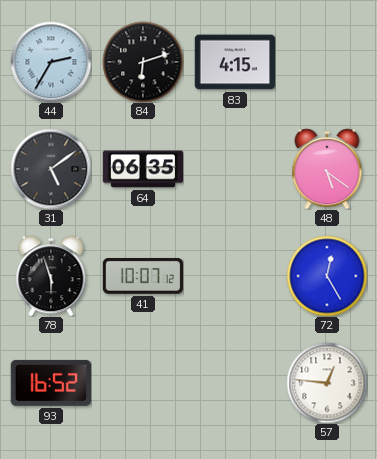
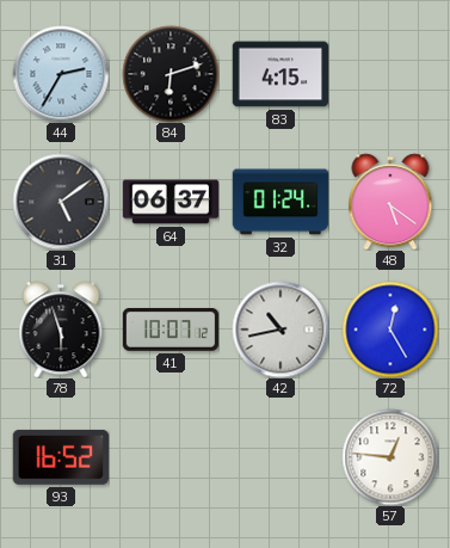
64: 06:35 -> 06:37
32: none -> 01:24
42: none -> 10:43
